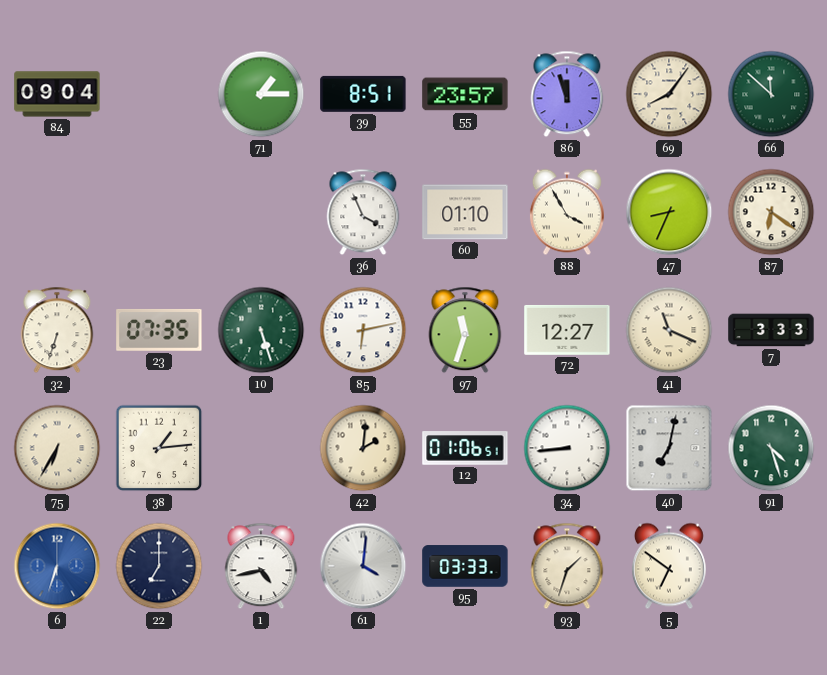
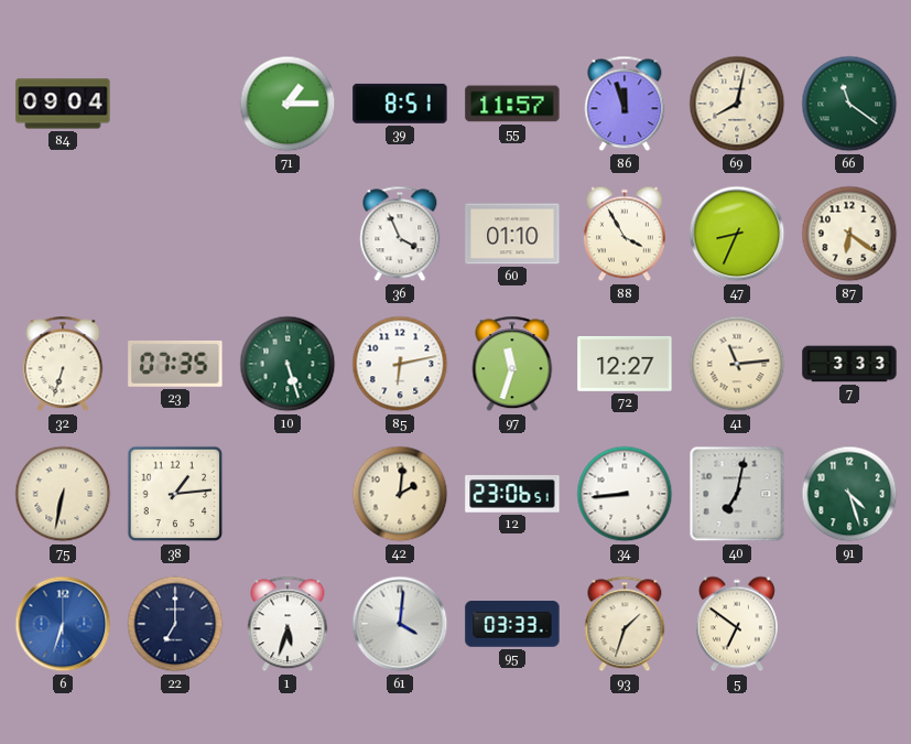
55: 23:57 -> 11:57
69: 8:06 -> 8:02
66: 11:52 -> 11:21
41: 11:19 -> 11:14
75: 6:35 -> 6:32
12: 01:06 -> 23:06
1: 4:43 -> 5:33
